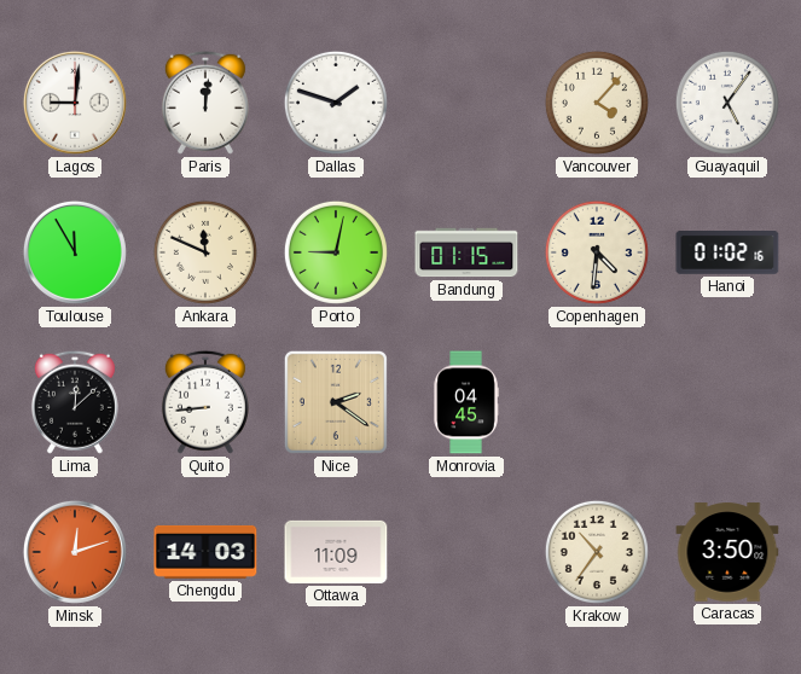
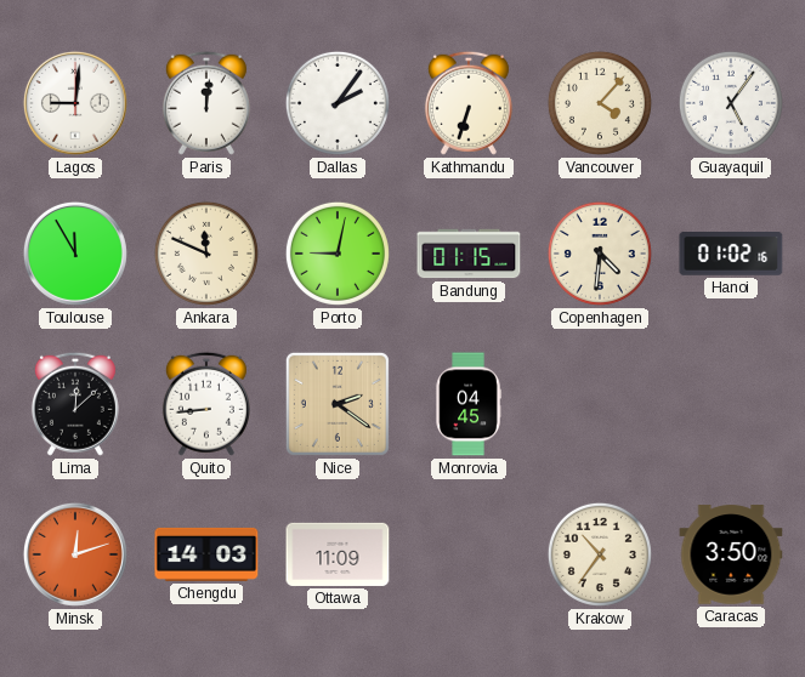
Dallas: 1:48 -> 2:06
Kathmandu: none -> 6:33
